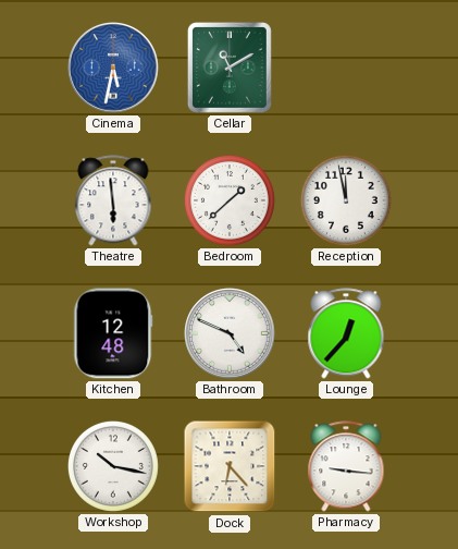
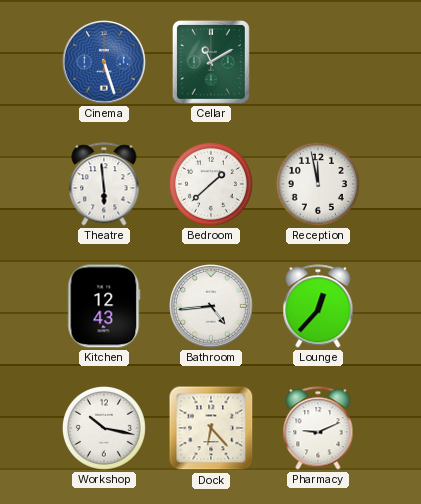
Cinema: 5:32 -> 5:27
Kitchen: 12:48 -> 12:43
Bathroom: 4:49 -> 4:44
Pharmacy: 9:16 -> 9:11
